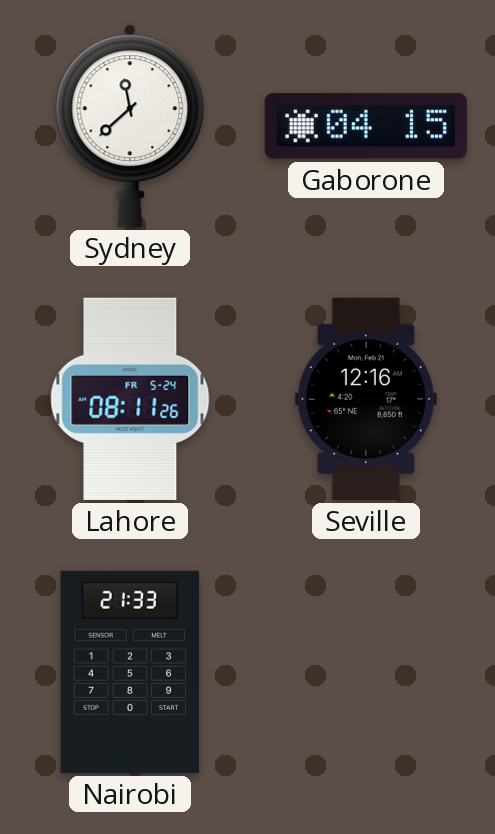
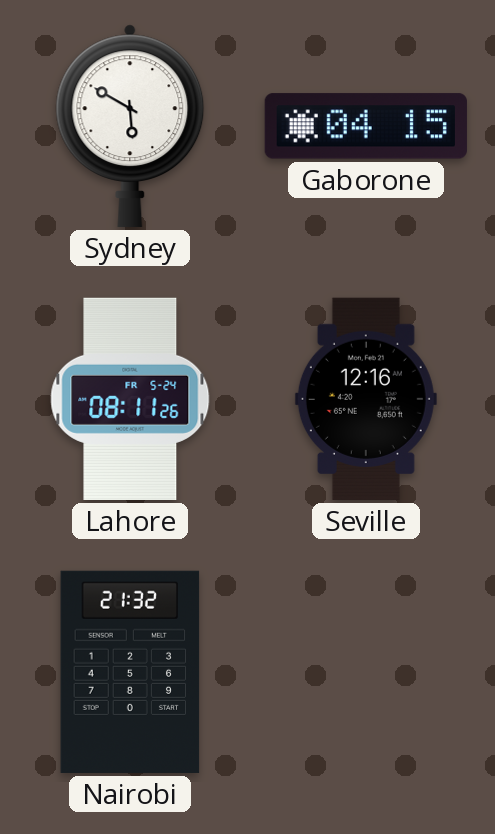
Sydney: 11:38 -> 5:50
Nairobi: 21:33 -> 21:32
